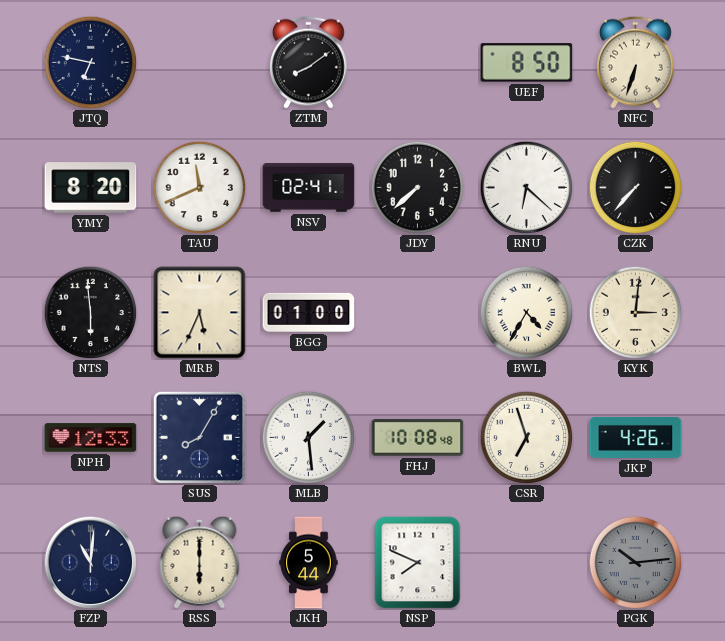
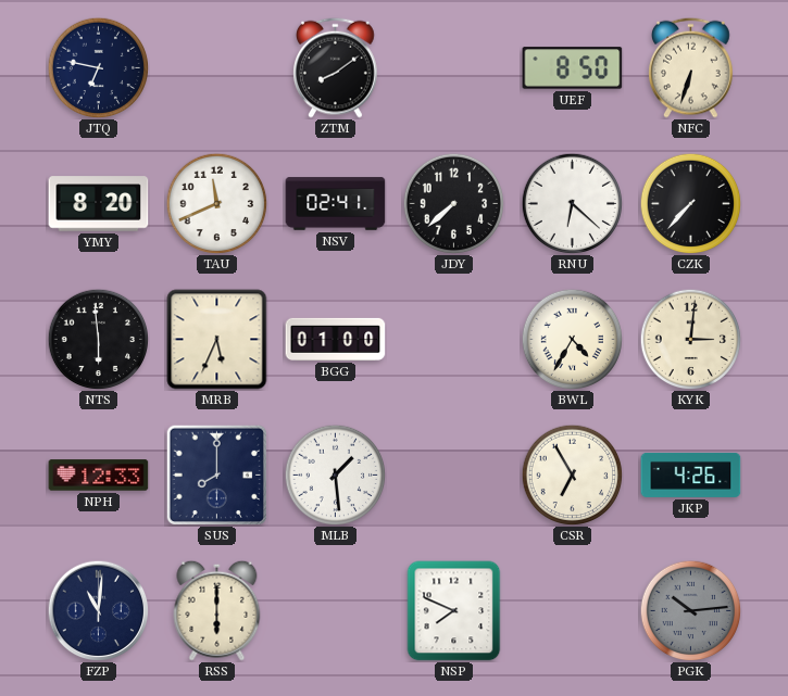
SUS: 8:05 -> 8:00
FHJ: 10:08 -> none
CSR: 6:57 -> 6:55
JKH: 5:44 -> none
